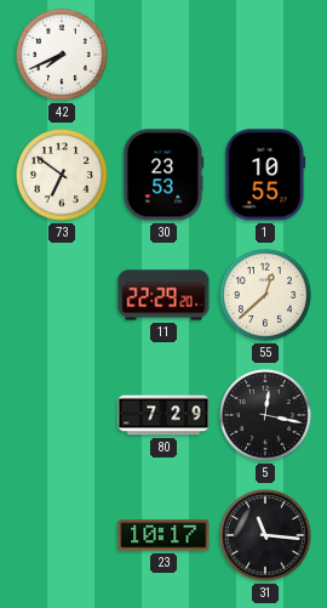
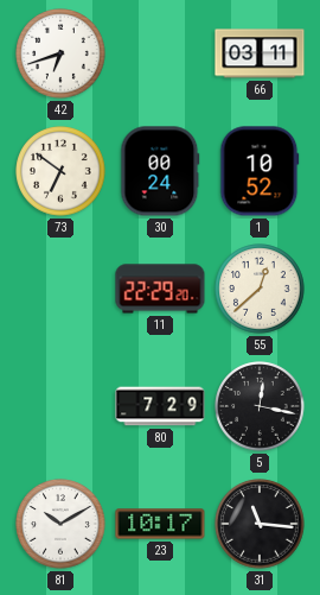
42: 7:41 -> 6:42
66: none -> 03:11
30: 23:53 -> 00:24
1: 10:55 -> 10:52
81: none -> 10:10
